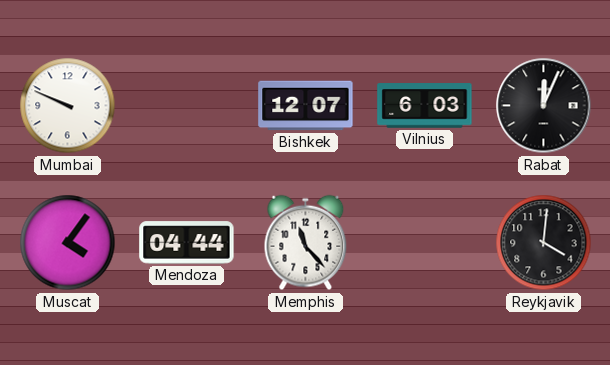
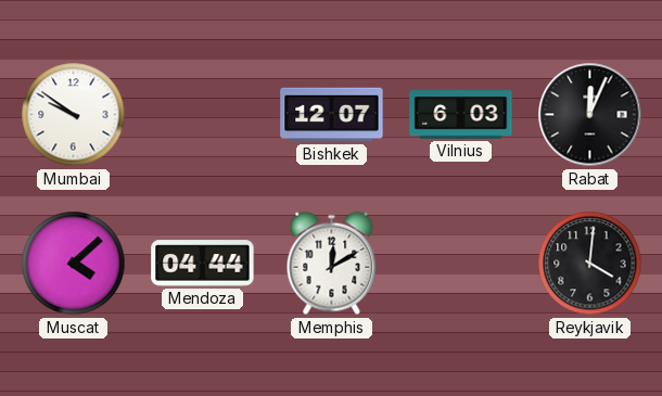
Mumbai: 9:49 -> 9:51
Muscat: 4:06 -> 4:08
Memphis: 11:23 -> 12:10
